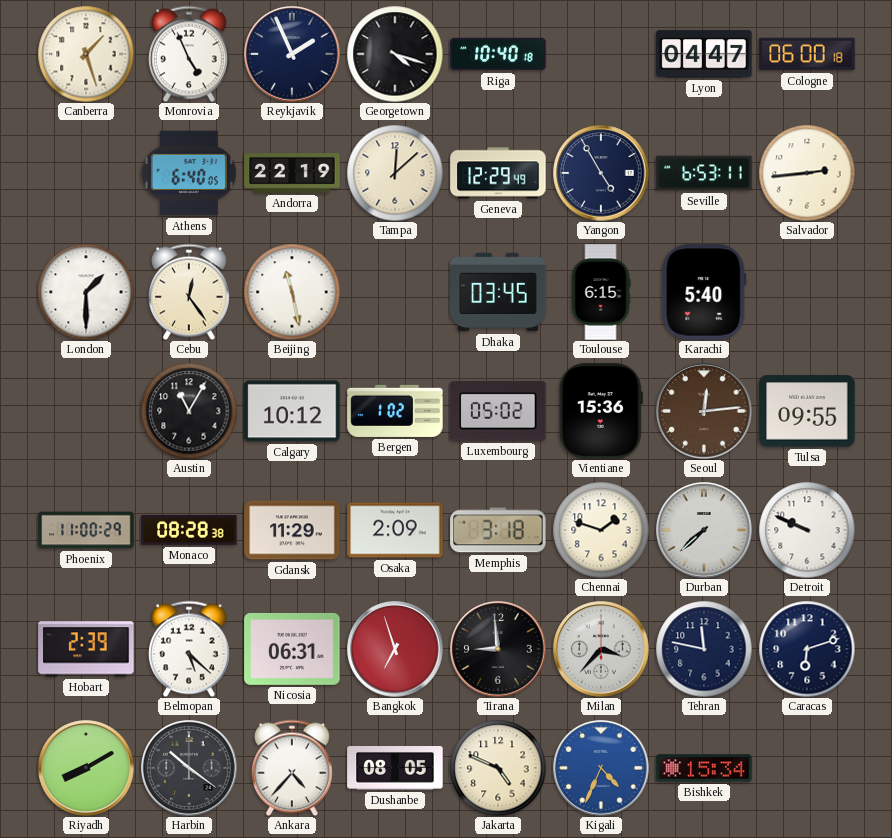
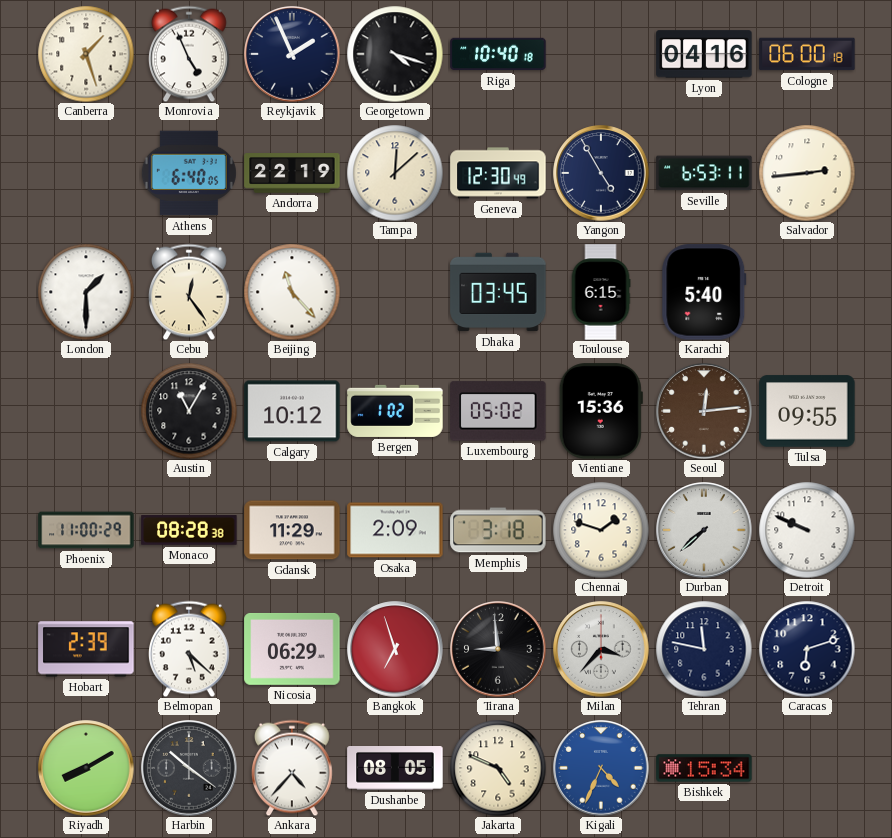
Lyon: 04:47 -> 04:16
Geneva: 12:29 -> 12:30
Beijing: 11:28 -> 11:23
Nicosia: 06:31 -> 06:29
